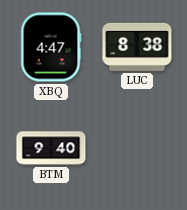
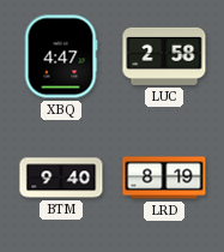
LUC: 8:38 -> 2:58
LRD: none -> 8:19
